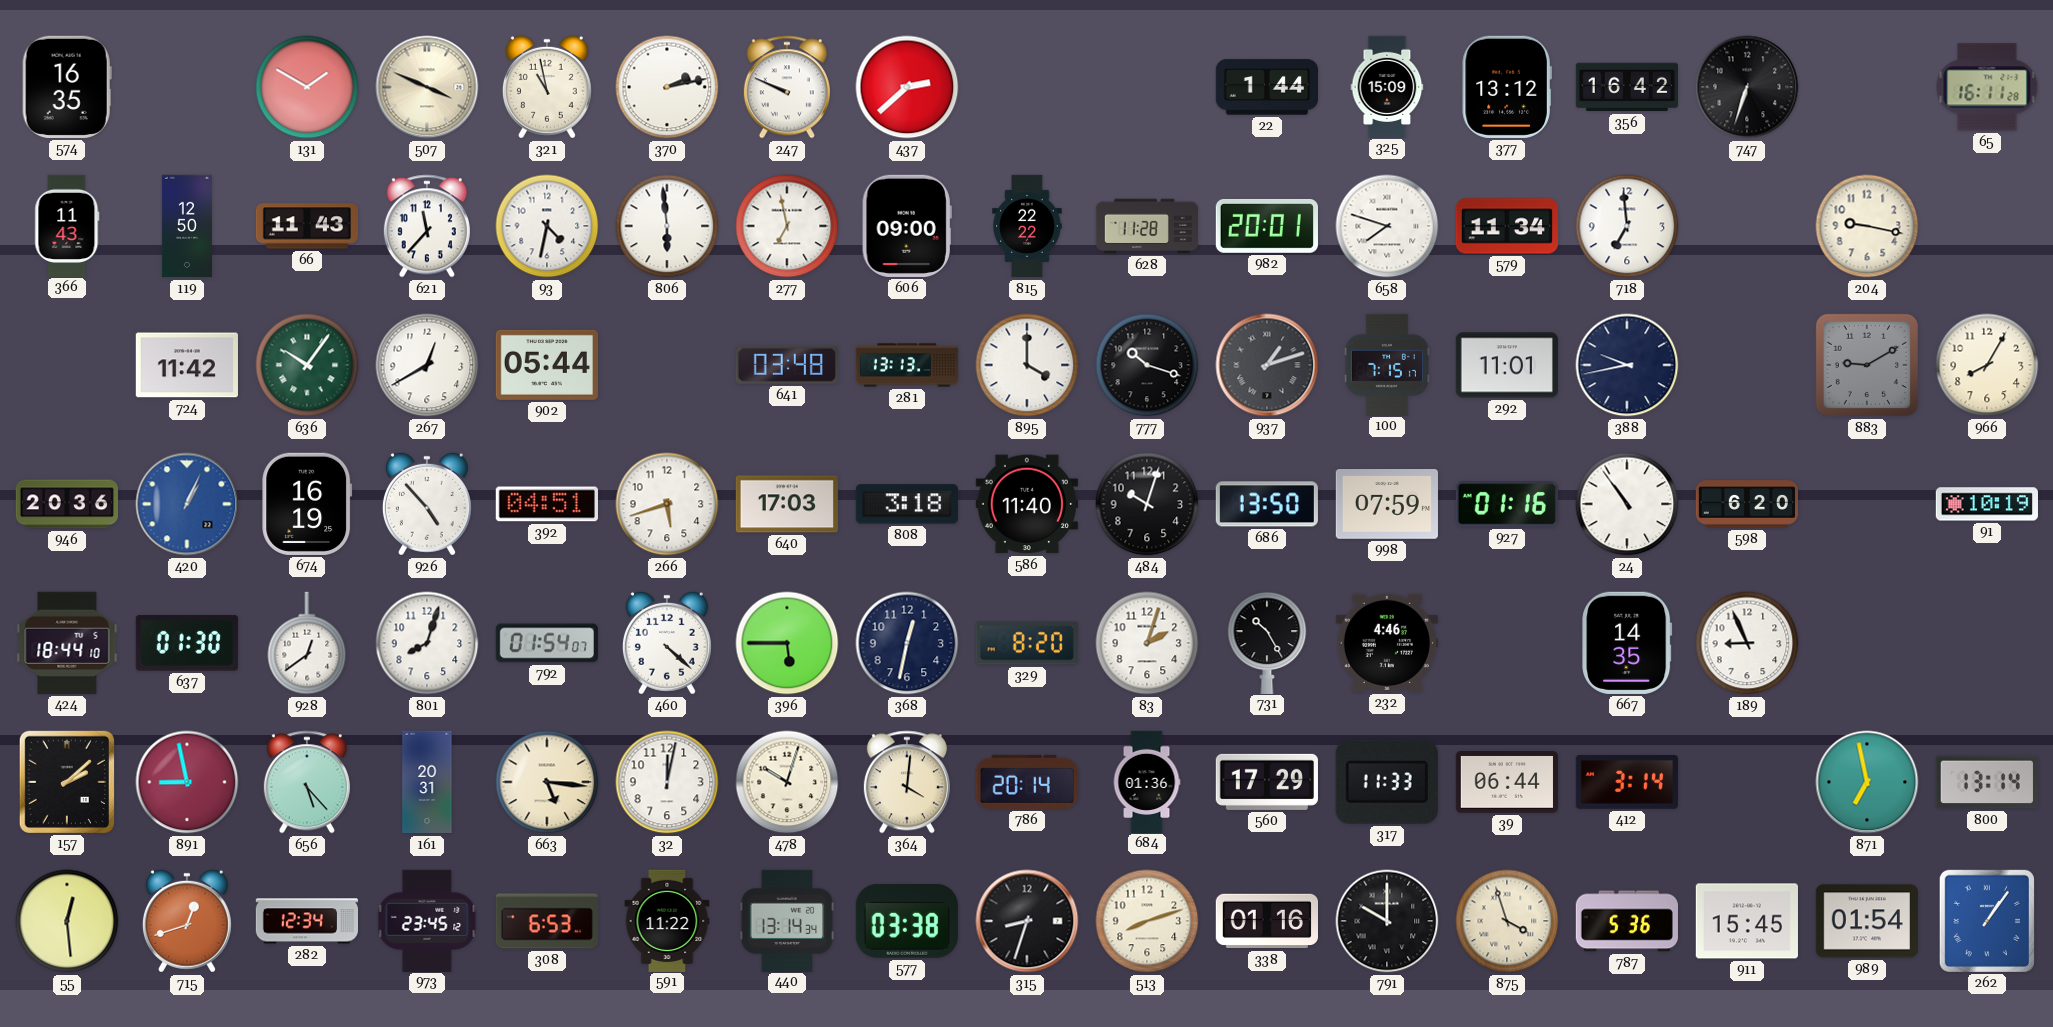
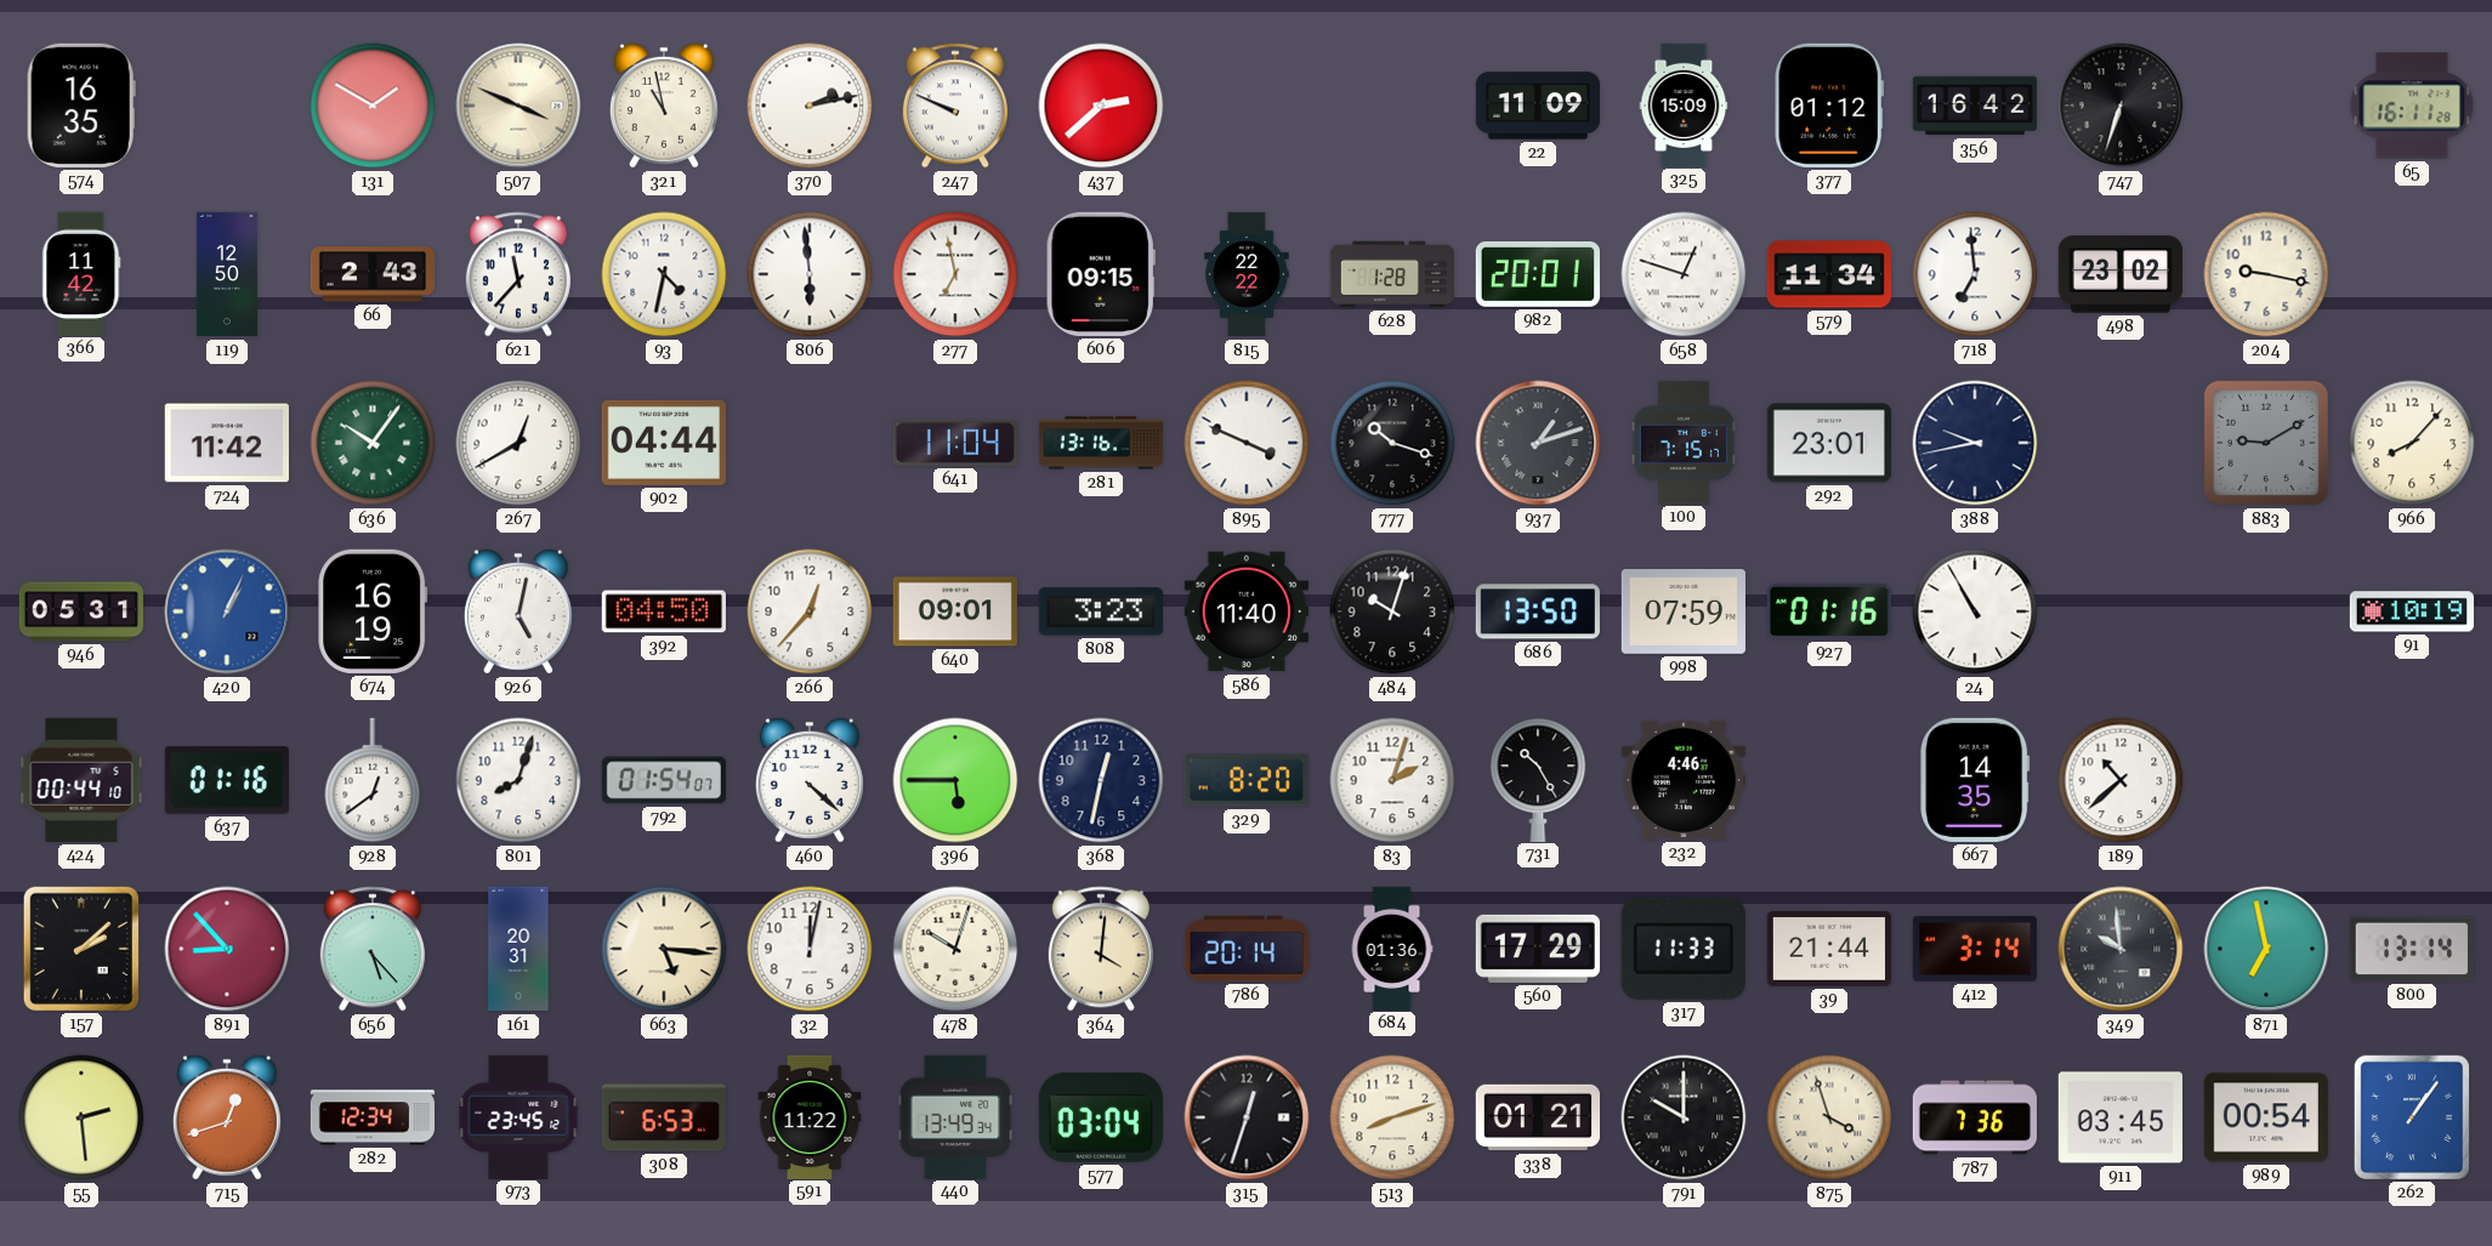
22: 1:44 -> 11:09
377: 13:12 -> 01:12
366: 11:43 -> 11:42
66: 11:43 -> 2:43
606: 09:00 -> 09:15
628: 11:28 -> 1:28
658: 7:48 -> 12:48
498: none -> 23:02
902: 05:44 -> 04:44
641: 03:48 -> 11:04
281: 13:13 -> 13:16
895: 4:00 -> 3:49
292: 11:01 -> 23:01
966: 8:05 -> 8:07
946: 20:36 -> 05:31
926: 4:53 -> 5:02
392: 04:51 -> 04:50
266: 5:42 -> 12:37
640: 17:03 -> 09:01
808: 3:18 -> 3:23
24: 10:54 -> 10:55
598: 6:20 -> none
424: 18:44 -> 00:44
637: 01:30 -> 01:16
189: 8:56 -> 10:38
891: 8:58 -> 8:53
39: 06:44 -> 21:44
349: none -> 9:59
55: 12:29 -> 2:29
440: 13:14 -> 13:49
577: 03:38 -> 03:04
315: 8:33 -> 12:33
338: 01:16 -> 01:21
787: 5:36 -> 7:36
911: 15:45 -> 03:45
989: 01:54 -> 00:54
